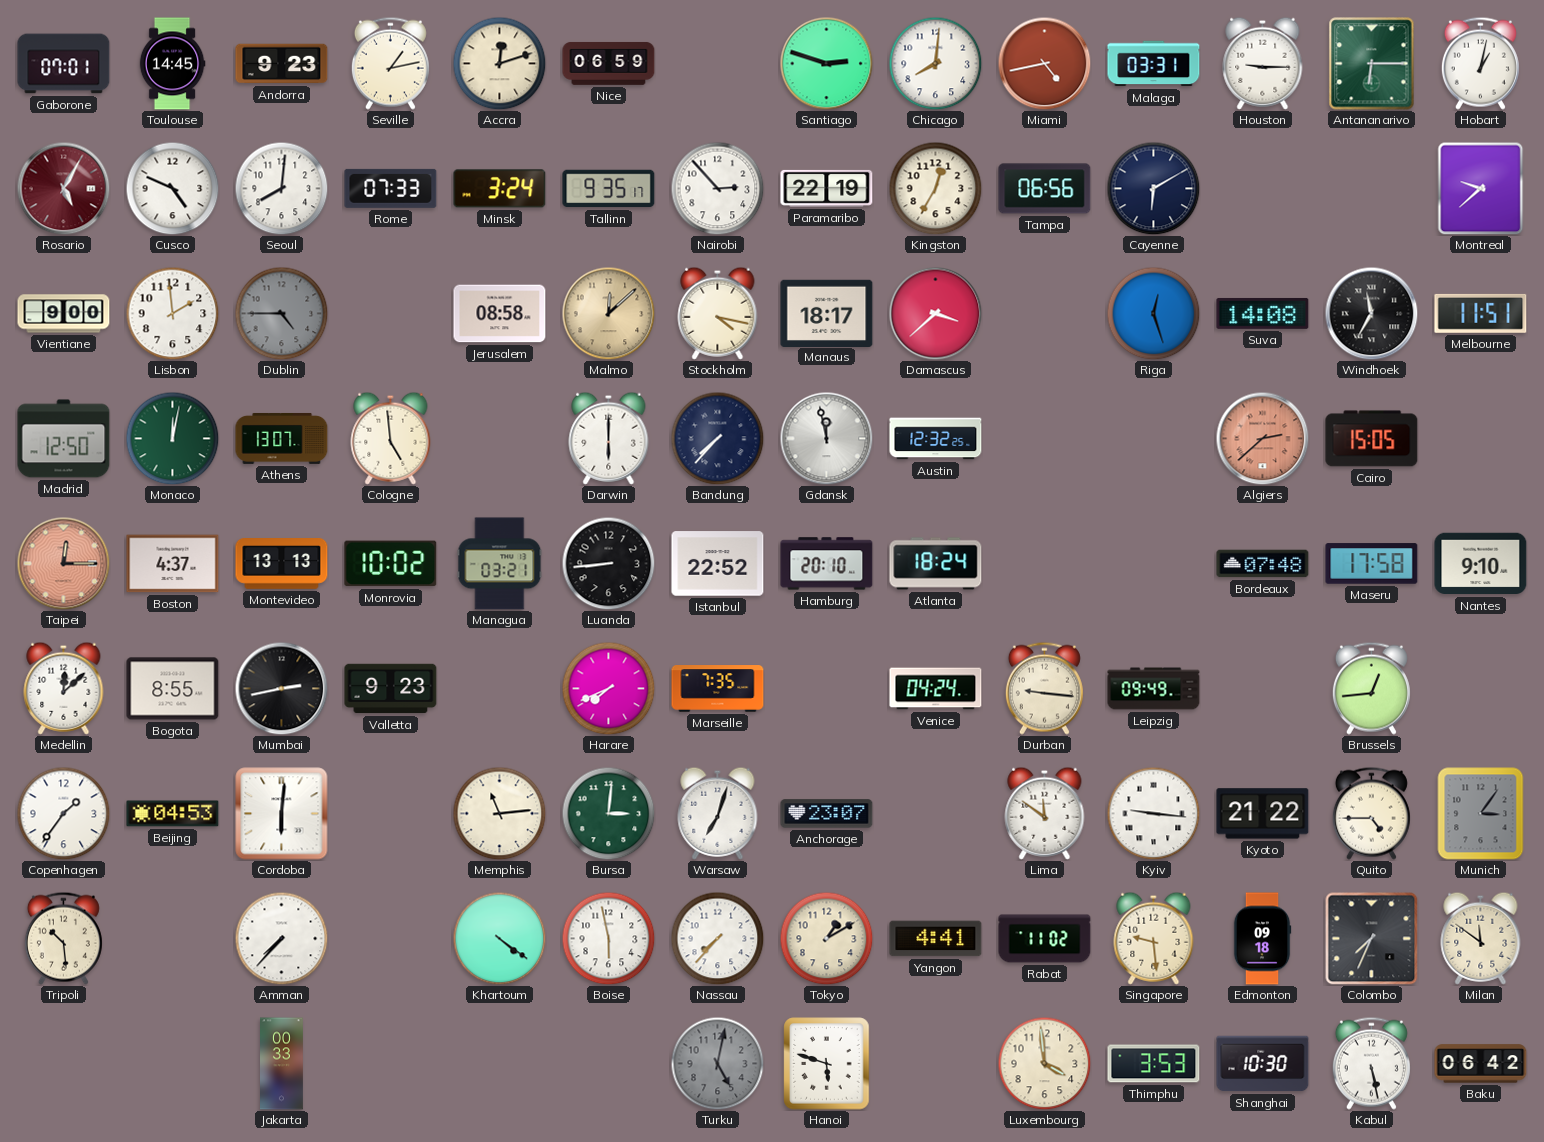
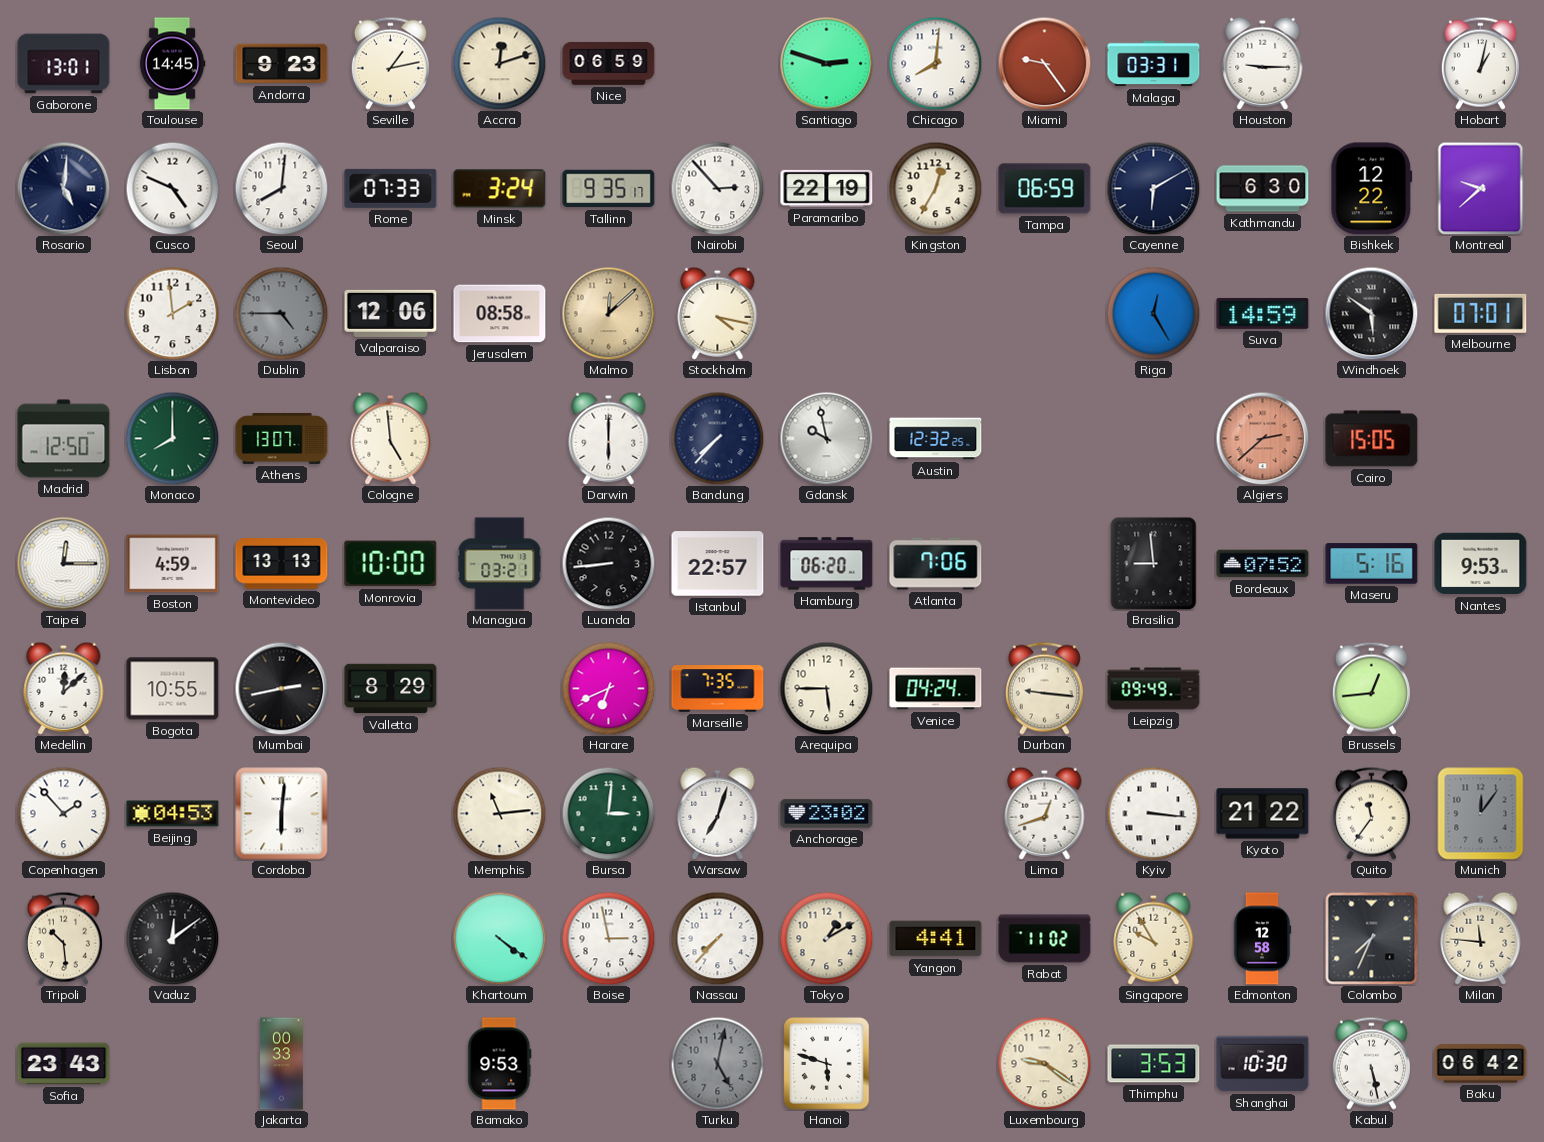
Gaborone: 07:01 -> 13:01
Miami: 4:43 -> 9:24
Antananarivo: 6:15 -> none
Rosario: 5:05 -> 5:01
Rosario dial: burgundy -> navy
Tampa: 06:56 -> 06:59
Kathmandu: none -> 6:30
Bishkek: none -> 12:22
Vientiane: 9:00 -> none
Valparaiso: none -> 12:06
Manaus: 18:17 -> none
Damascus: 3:38 -> none
Riga: 12:27 -> 12:25
Suva: 14:08 -> 14:59
Windhoek: 11:35 -> 5:51
Melbourne: 11:51 -> 07:01
Monaco: 12:02 -> 8:00
Gdansk: 11:58 -> 9:58
Taipei dial: salmon -> white
Boston: 4:37 -> 4:59
Monrovia: 10:02 -> 10:00
Istanbul: 22:52 -> 22:57
Hamburg: 20:10 -> 06:20
Atlanta: 18:24 -> 7:06
Brasilia: none -> 8:59
Bordeaux: 07:48 -> 07:52
Maseru: 17:58 -> 5:16
Nantes: 9:10 -> 9:53
Bogota: 8:55 -> 10:55
Valletta: 9:23 -> 8:29
Harare: 7:41 -> 6:41
Arequipa: none -> 5:45
Copenhagen: 1:36 -> 1:53
Anchorage: 23:07 -> 23:02
Lima: 11:51 -> 12:42
Kyiv: 9:16 -> 3:16
Quito: 4:45 -> 11:36
Munich: 3:06 -> 12:06
Vaduz: none -> 12:09
Amman: 7:37 -> none
Boise: 5:58 -> 2:58
Singapore: 9:29 -> 9:55
Edmonton: 09:18 -> 12:58
Milan: 11:51 -> 11:46
Sofia: none -> 23:43
Bamako: none -> 9:53
Luxembourg: 3:59 -> 9:21
